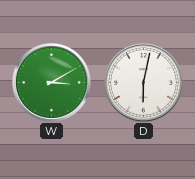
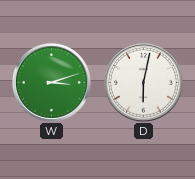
W: 3:10 -> 3:12
